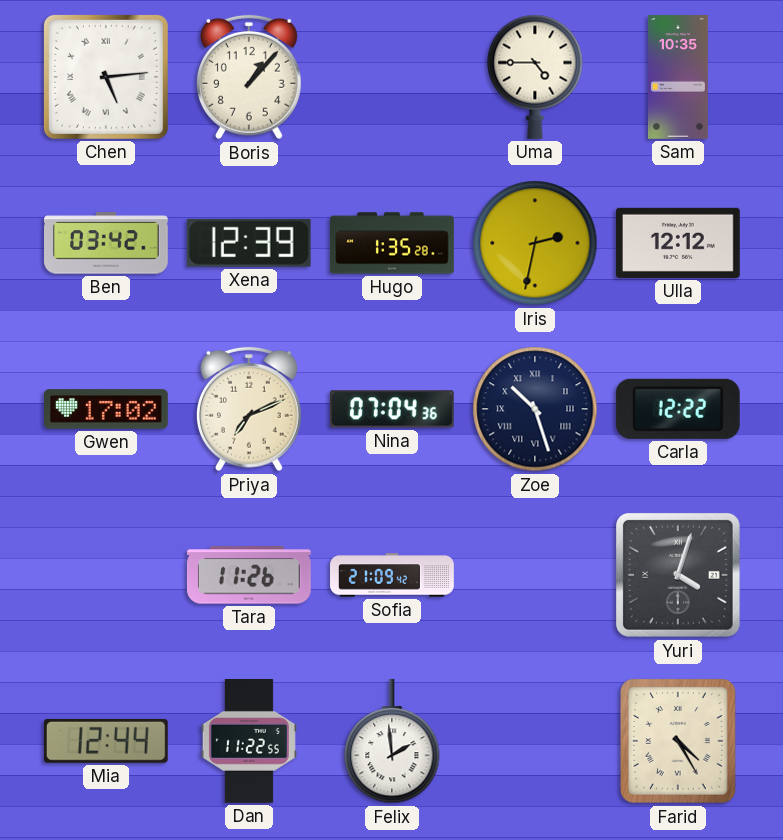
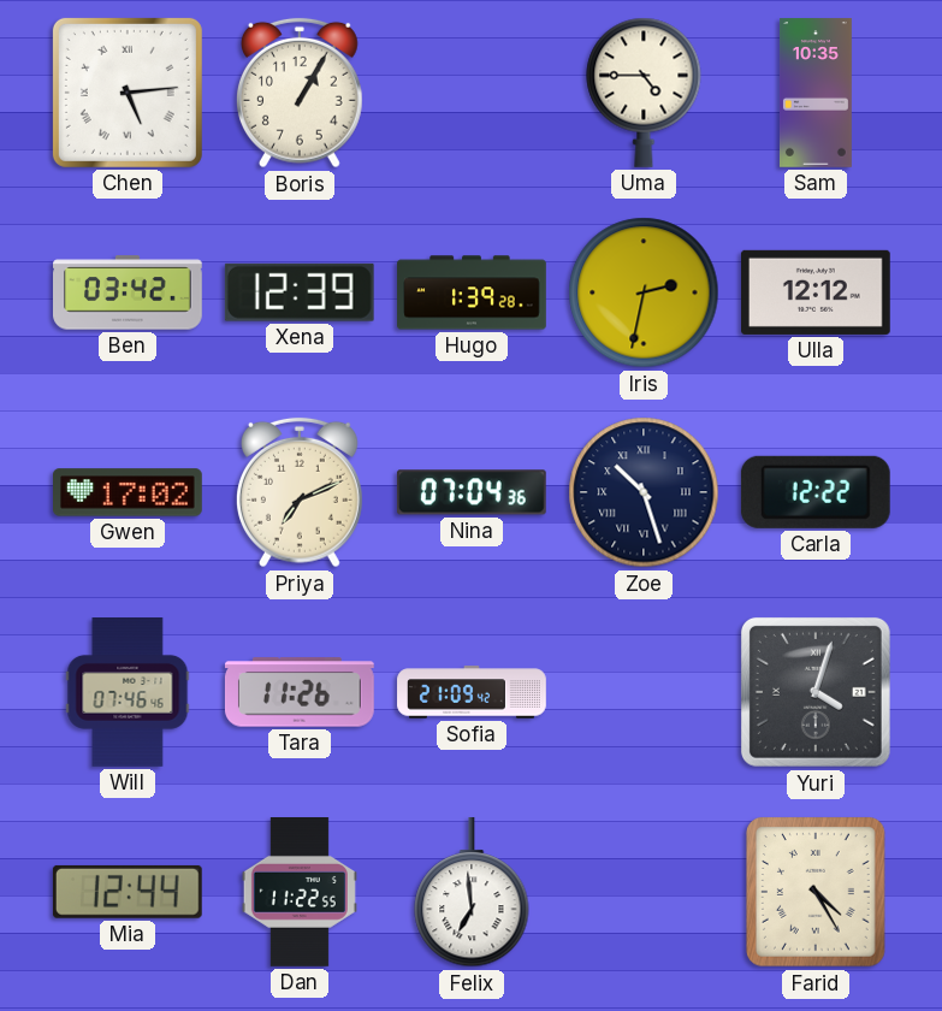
Boris: 1:07 -> 1:05
Hugo: 1:35 -> 1:39
Will: none -> 07:46
Felix: 1:59 -> 6:59
